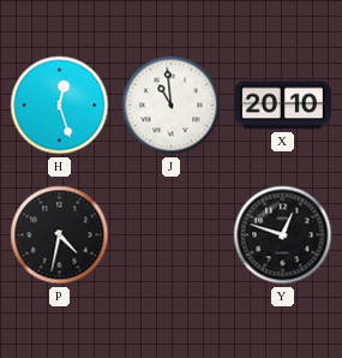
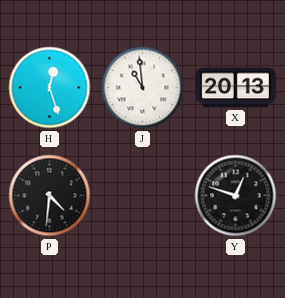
X: 20:10 -> 20:13
P: 4:32 -> 4:31
